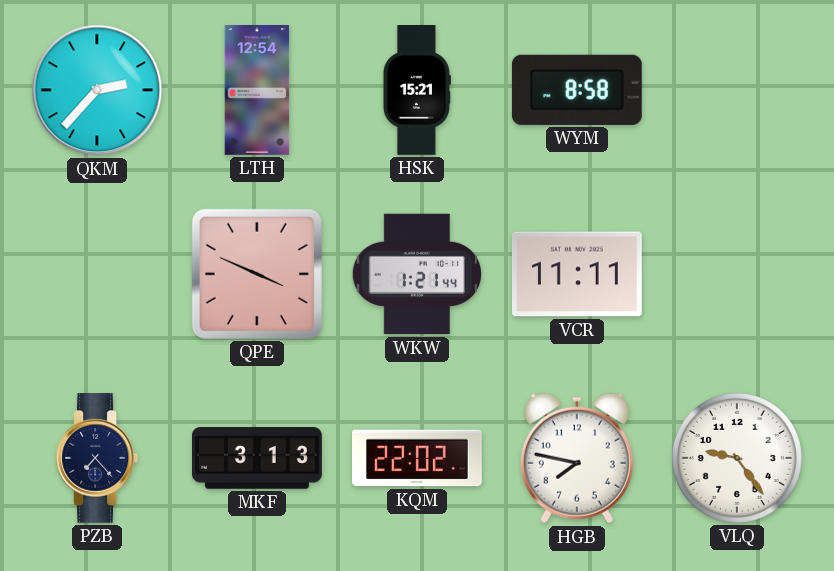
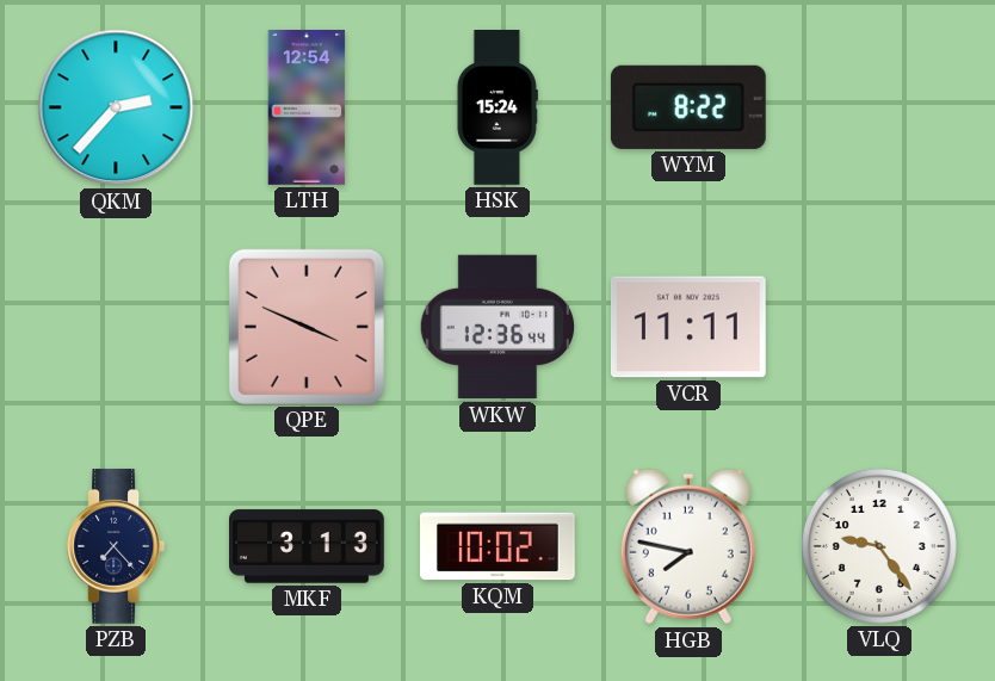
HSK: 15:21 -> 15:24
WYM: 8:58 -> 8:22
WKW: 1:21 -> 12:36
KQM: 22:02 -> 10:02
